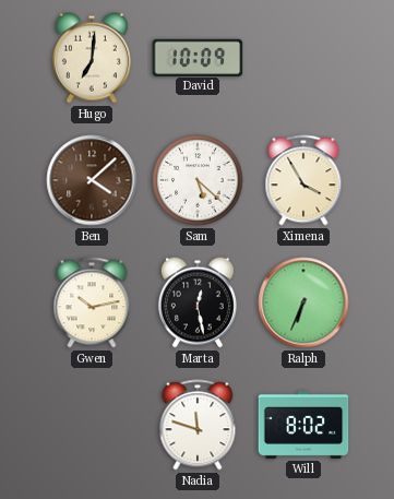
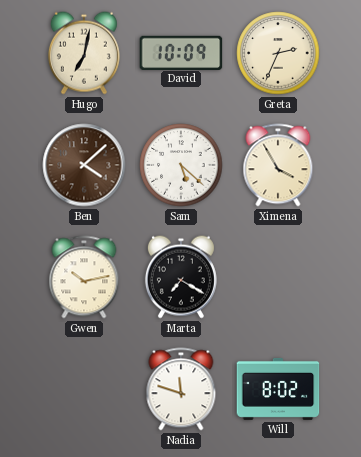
Hugo: 7:01 -> 7:02
Greta: none -> 2:34
Marta: 12:28 -> 7:20
Ralph: 6:34 -> none
